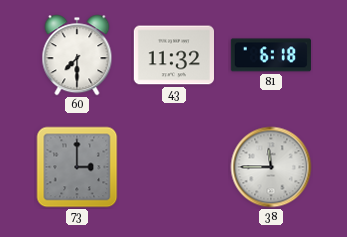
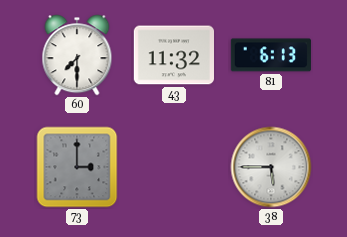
81: 6:18 -> 6:13
38: 11:45 -> 5:45
